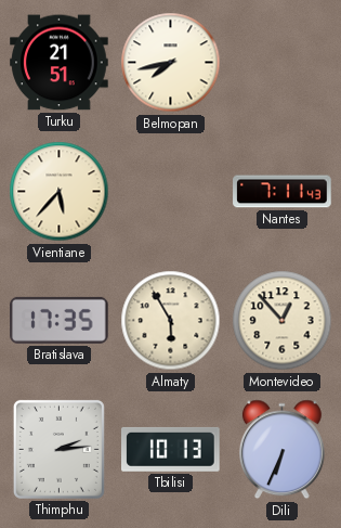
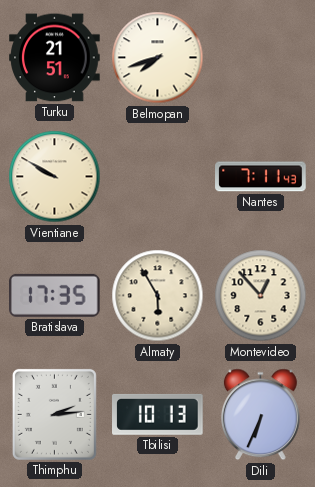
Belmopan: 7:43 -> 7:42
Vientiane: 5:37 -> 9:50
